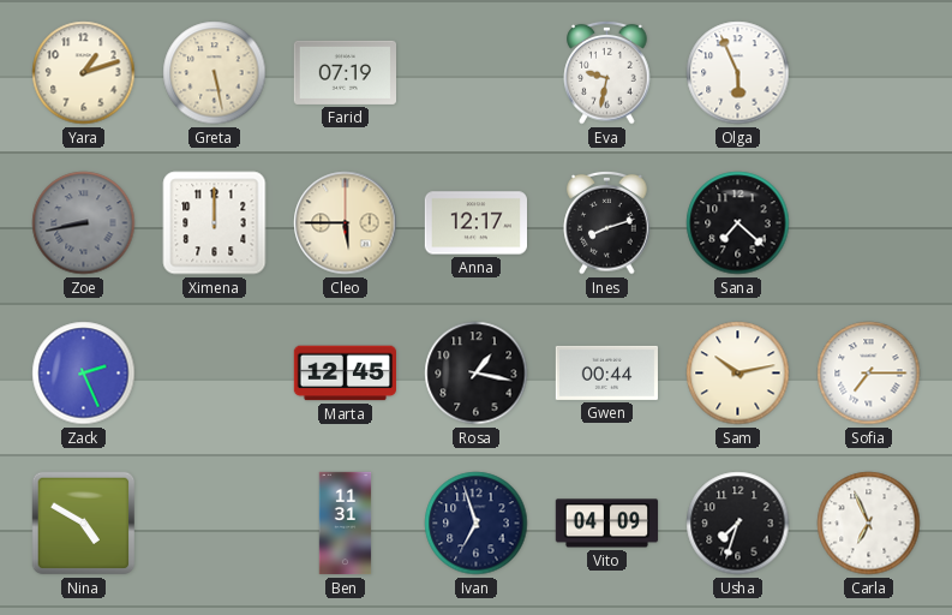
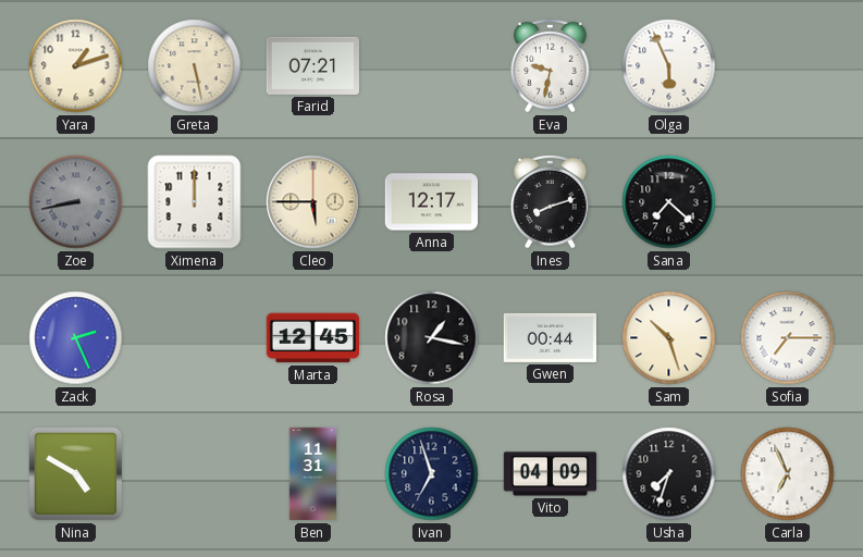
Farid: 07:19 -> 07:21
Sam: 10:13 -> 10:27
